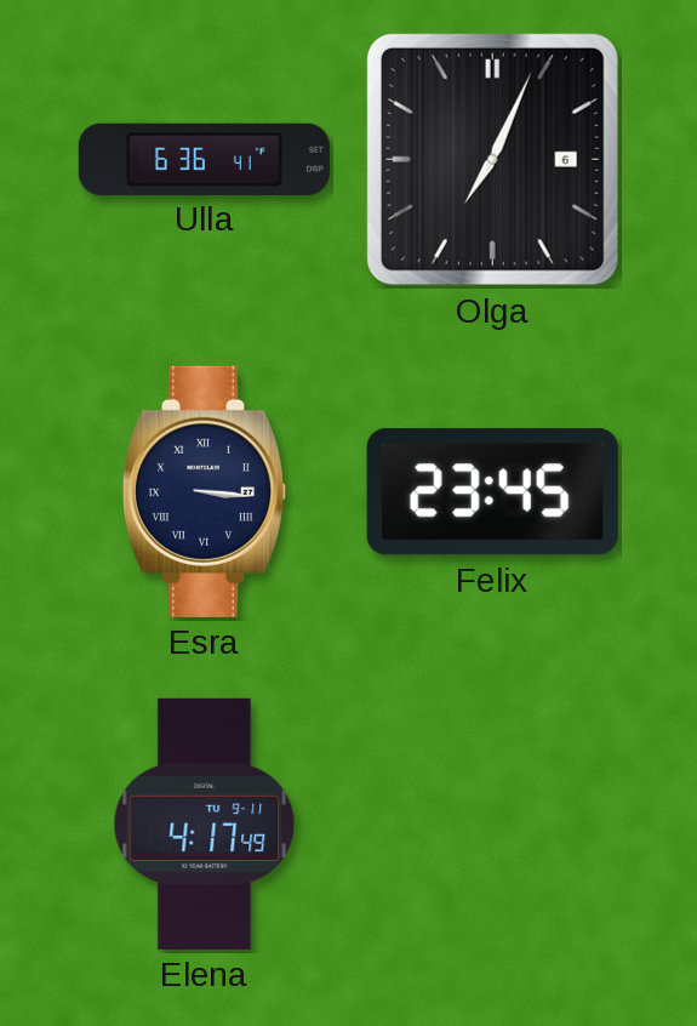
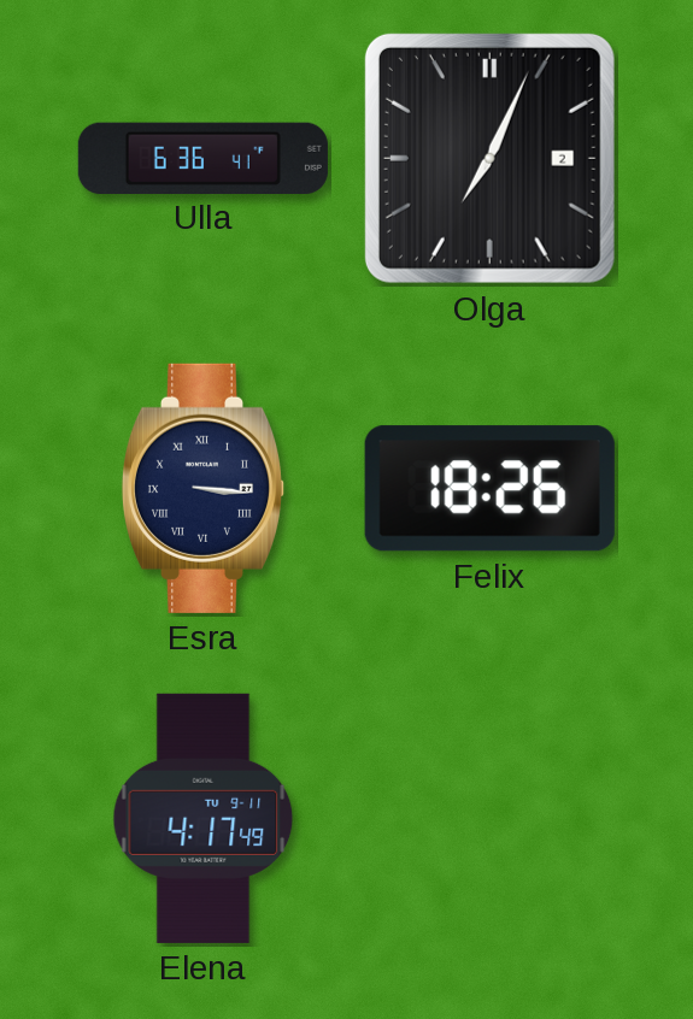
Olga date: 6 -> 2
Felix: 23:45 -> 18:26
